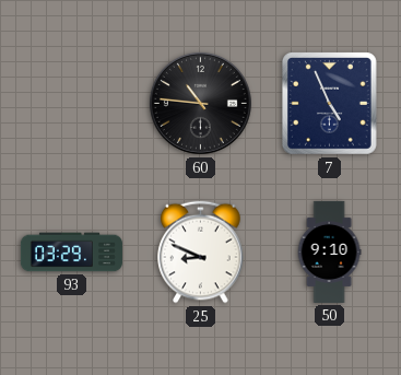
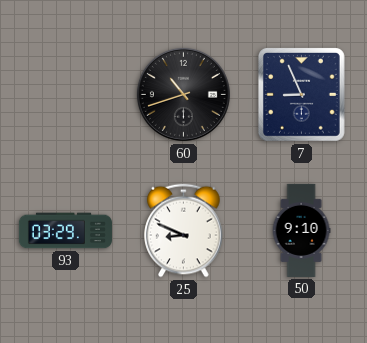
60: 10:46 -> 10:42
7: 4:56 -> 8:56
